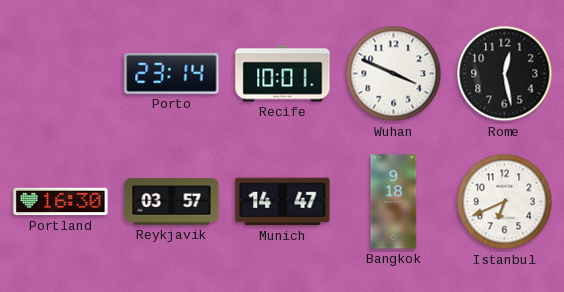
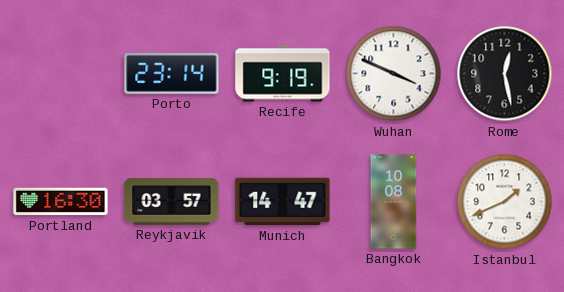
Recife: 10:01 -> 9:19
Bangkok: 9:18 -> 10:08
Istanbul: 6:41 -> 1:41
